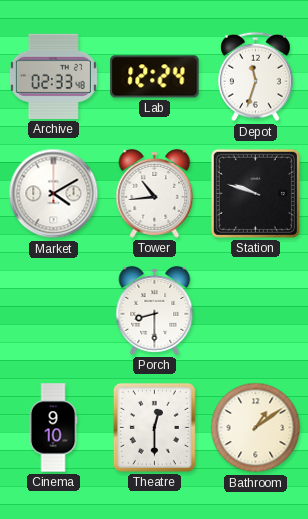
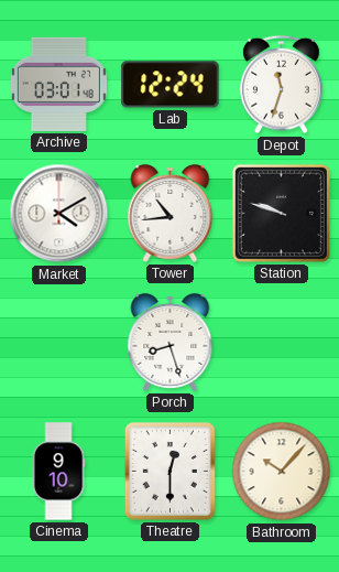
Archive: 02:33 -> 03:01
Porch: 8:30 -> 8:27
Bathroom: 1:09 -> 10:07
